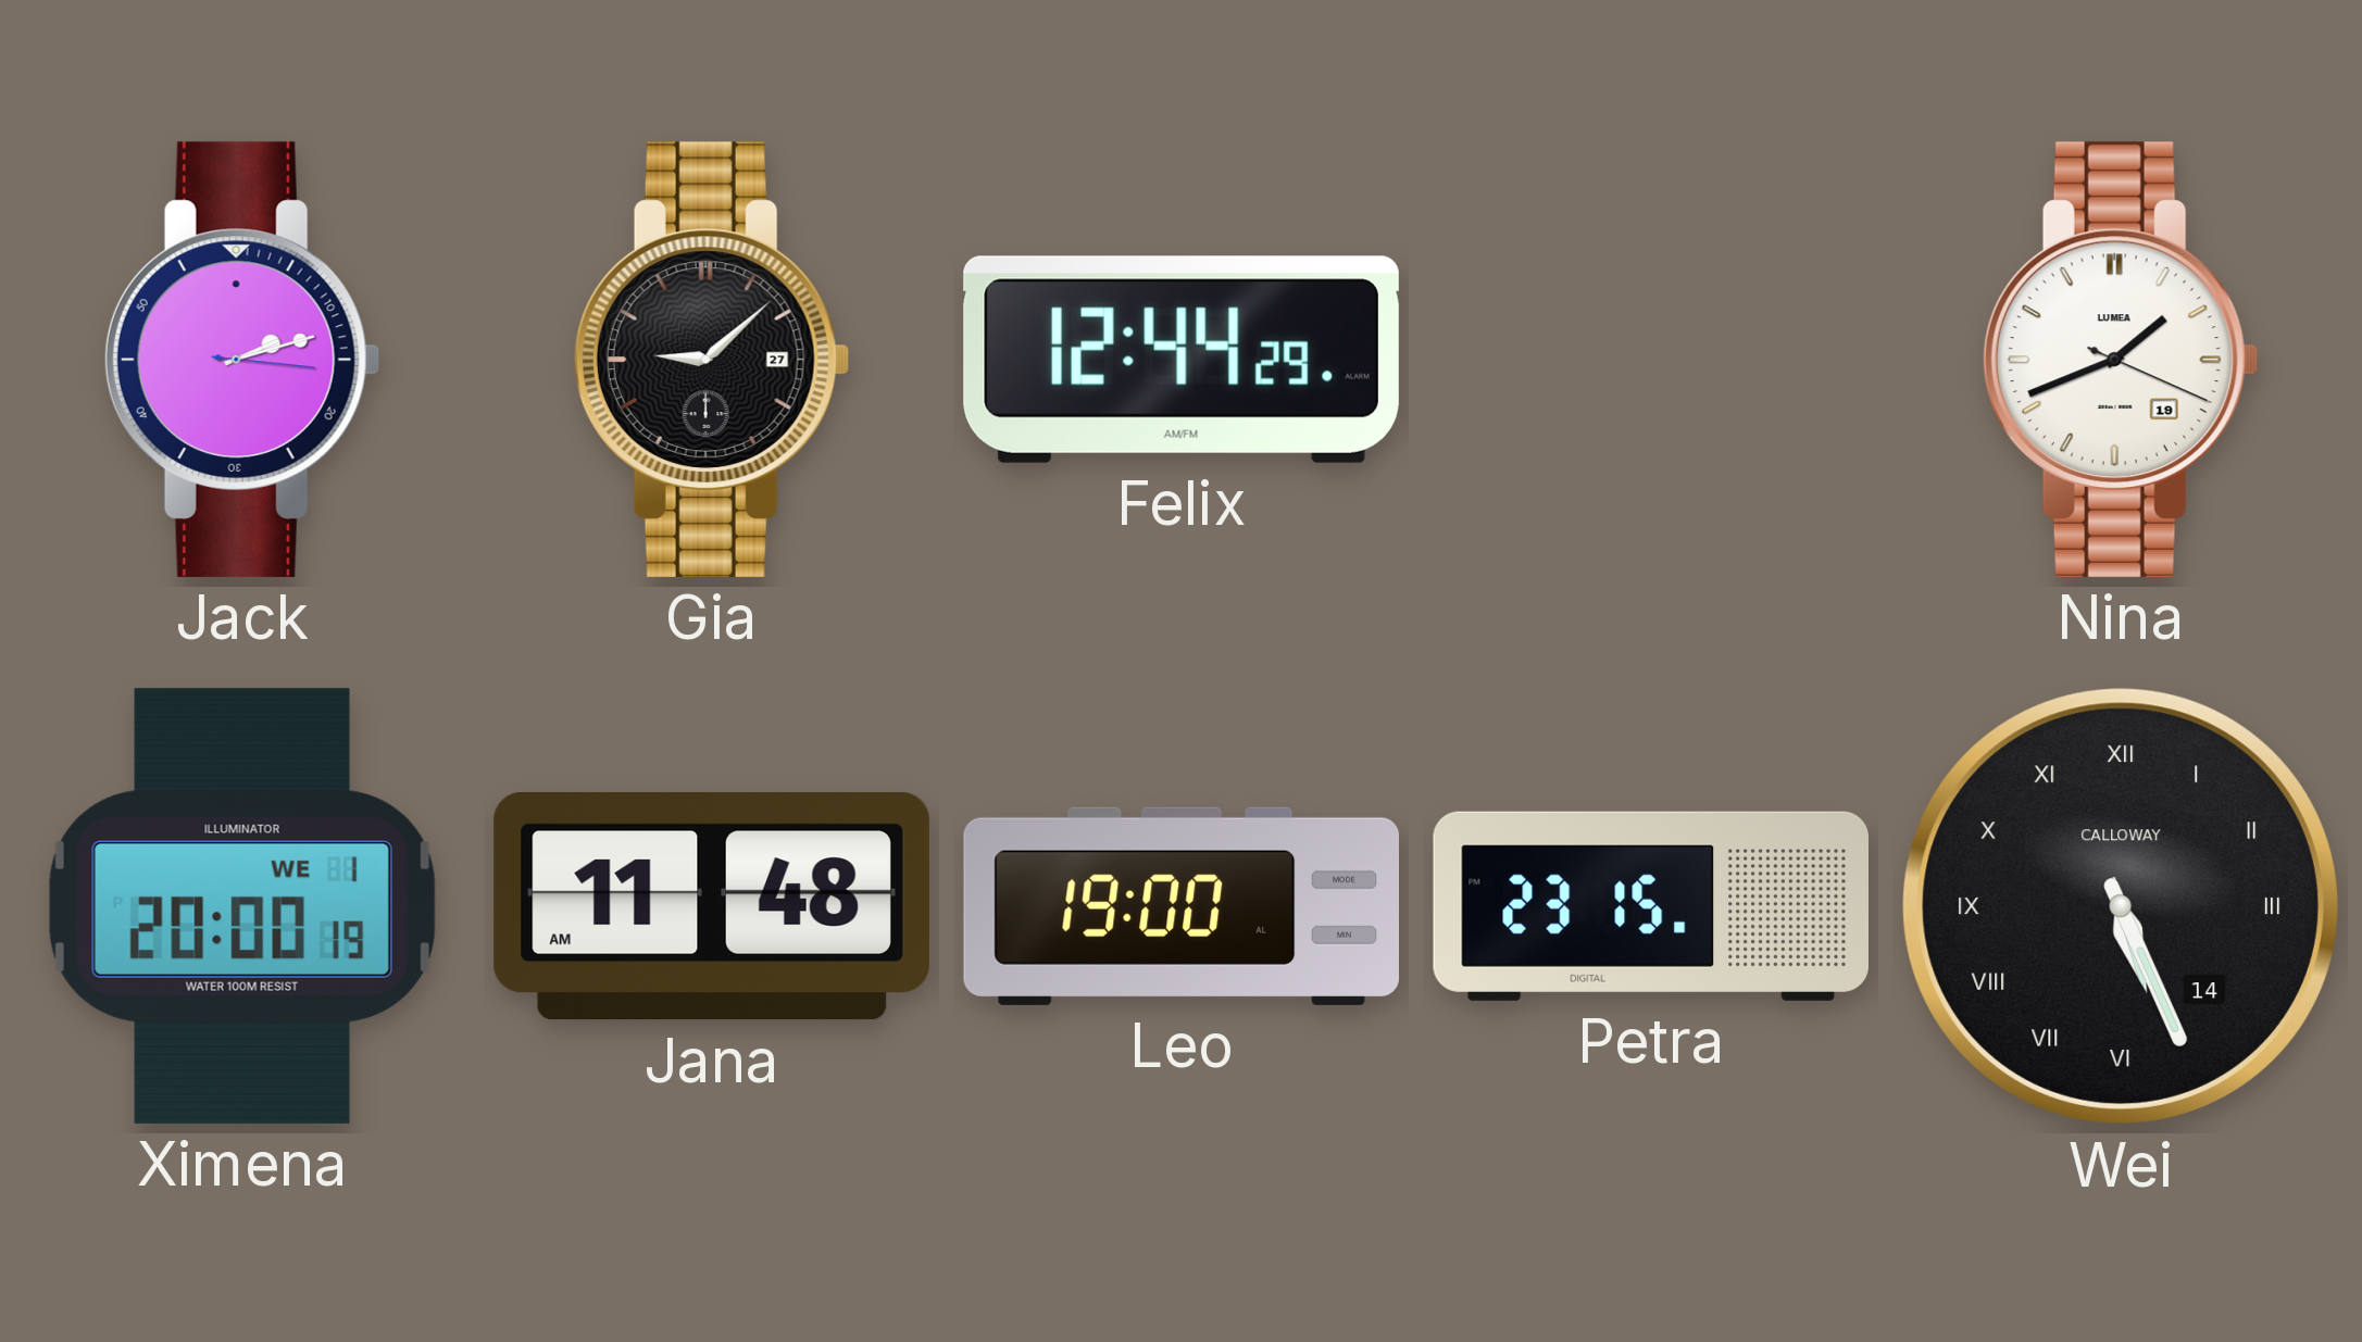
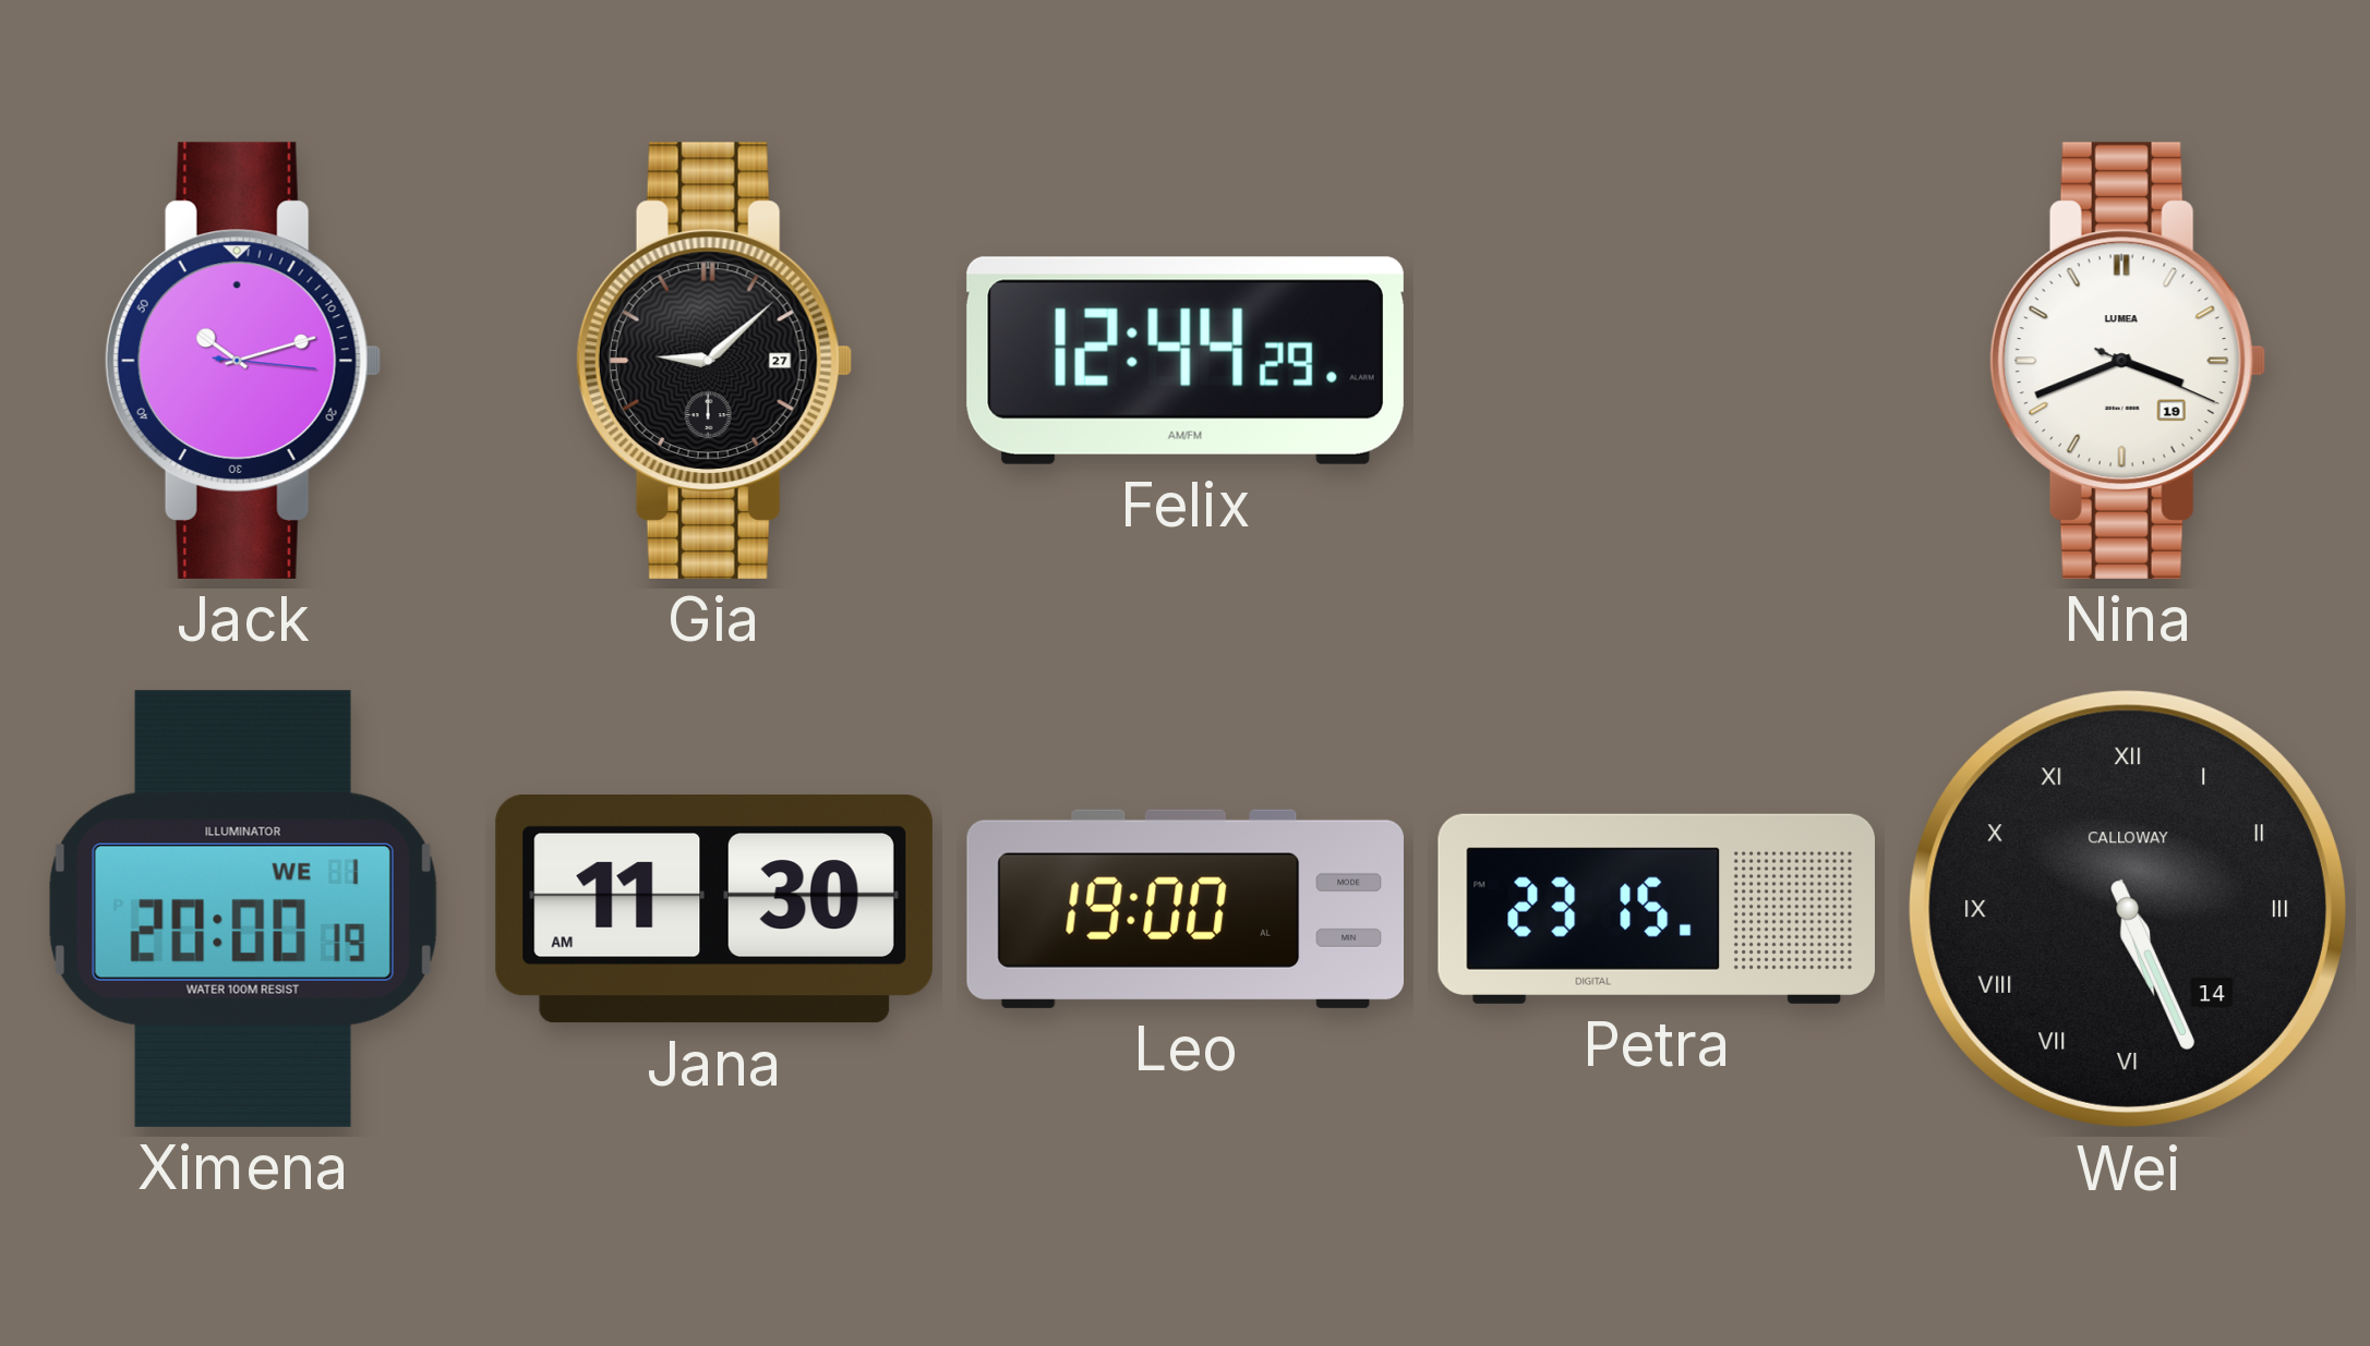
Jack: 2:12 -> 10:12
Nina: 1:41 -> 3:41
Jana: 11:48 -> 11:30
